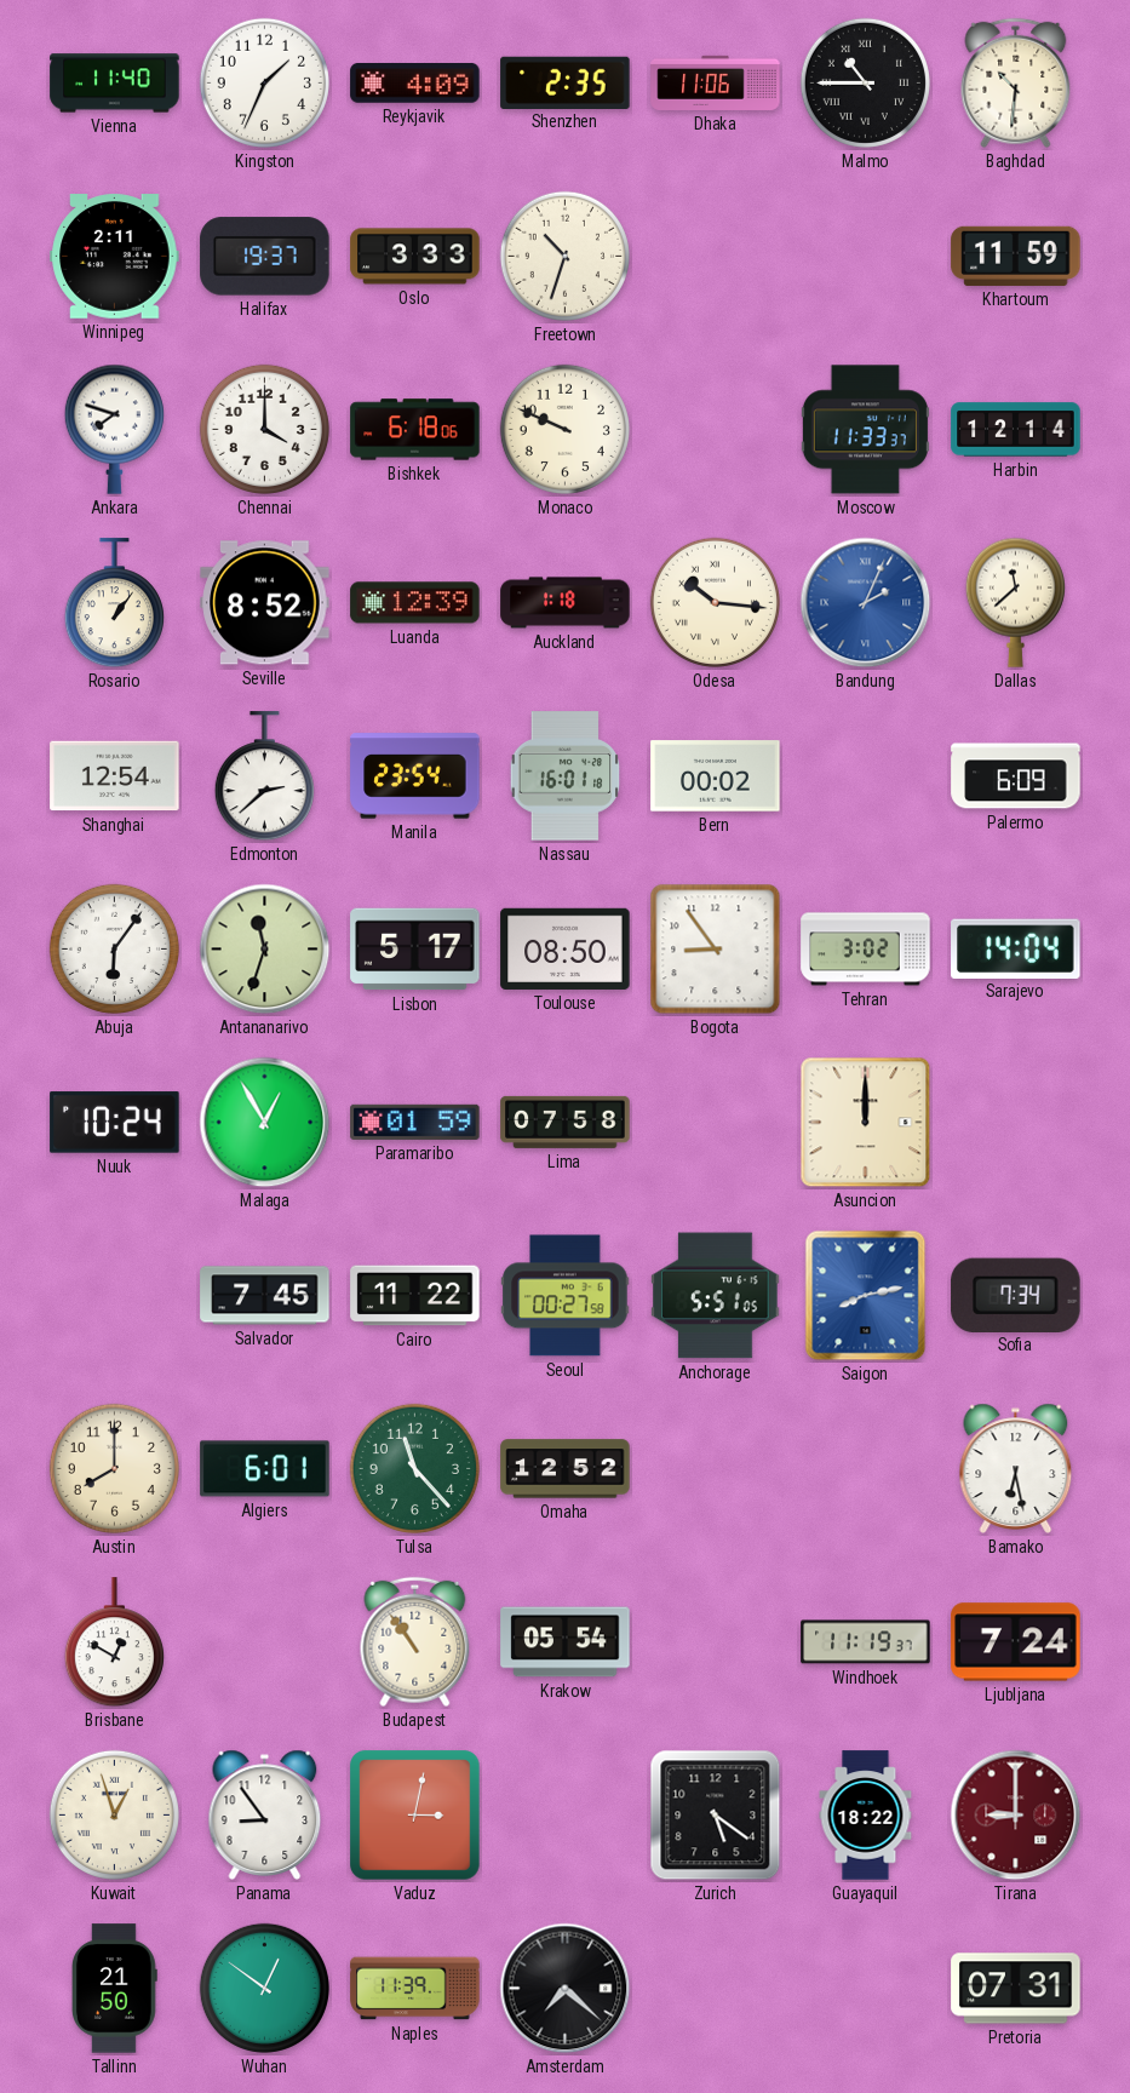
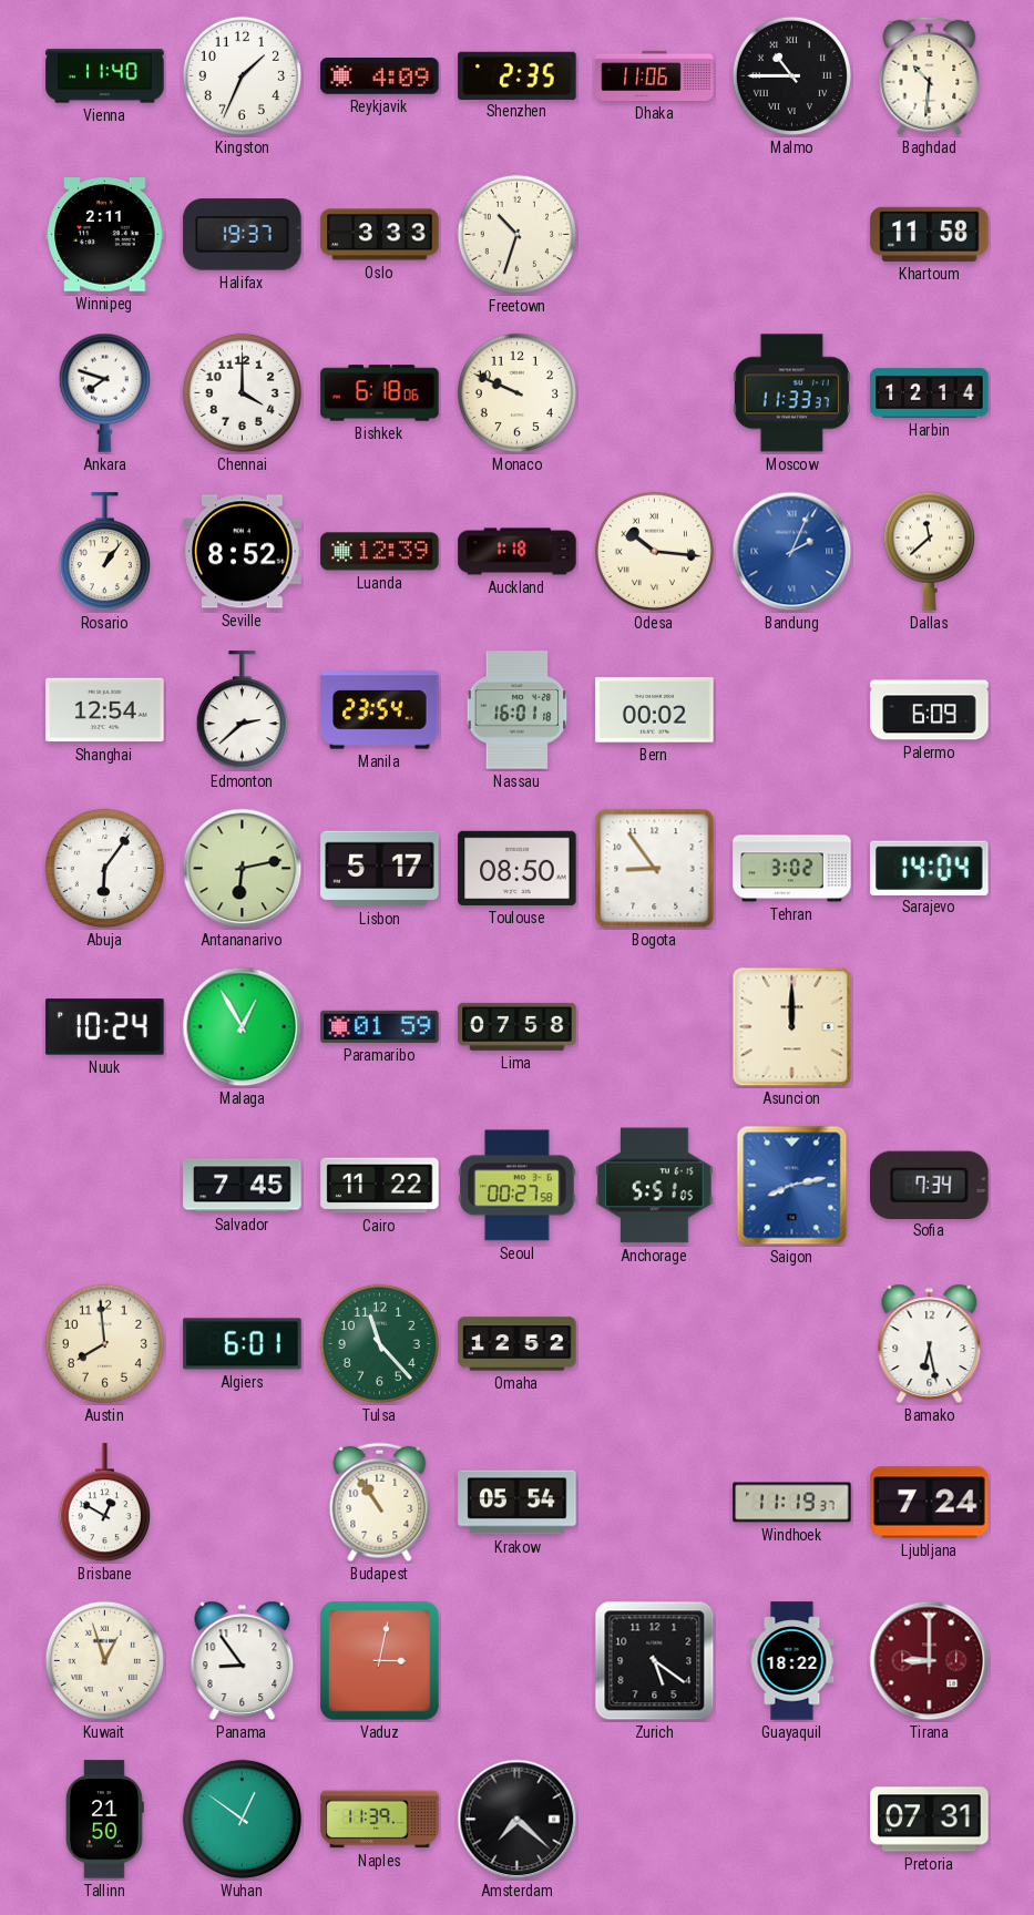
Khartoum: 11:59 -> 11:58
Antananarivo: 11:33 -> 6:13
Austin: 8:00 -> 7:59
